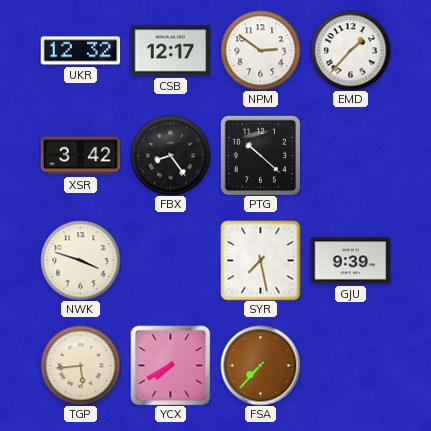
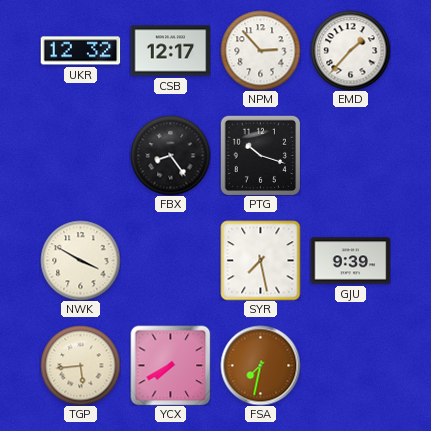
NPM: 2:51 -> 2:53
XSR: 3:42 -> none
PTG: 10:22 -> 10:18
NWK: 3:48 -> 3:50
FSA: 7:37 -> 7:32
